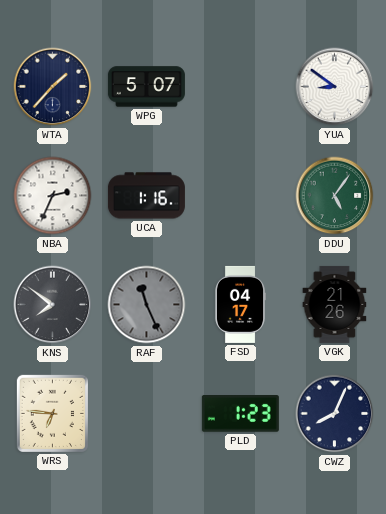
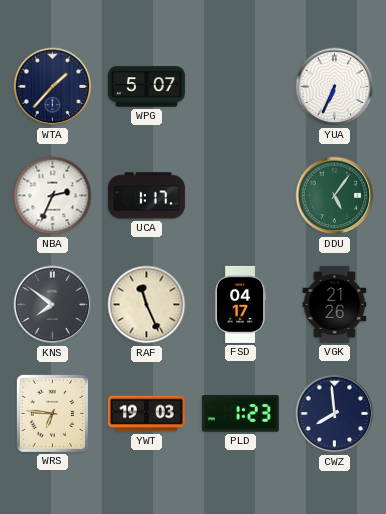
YUA: 8:51 -> 6:34
UCA: 1:16 -> 1:17
RAF dial: grey -> cream
YWT: none -> 19:03
CWZ: 8:04 -> 7:59
